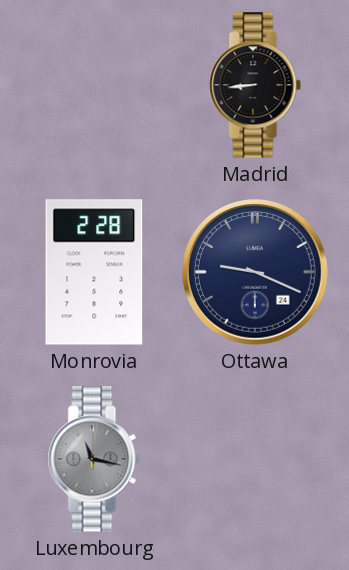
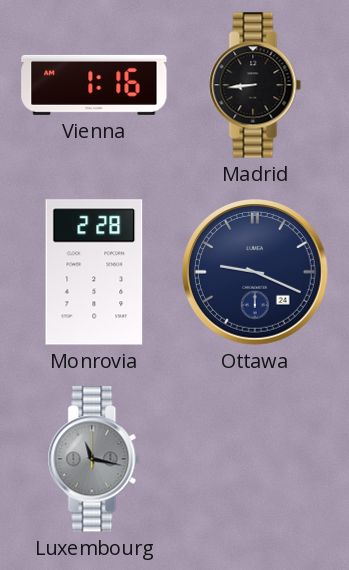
Vienna: none -> 1:16
